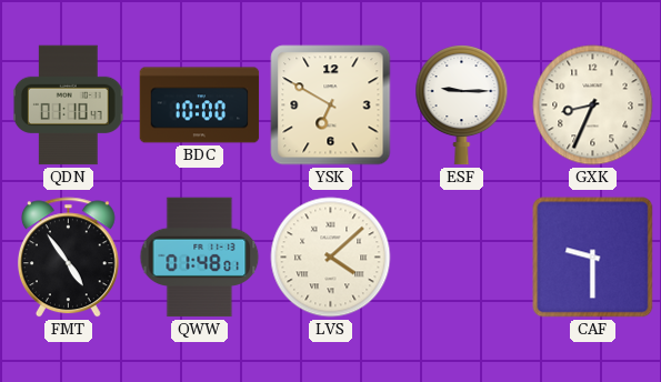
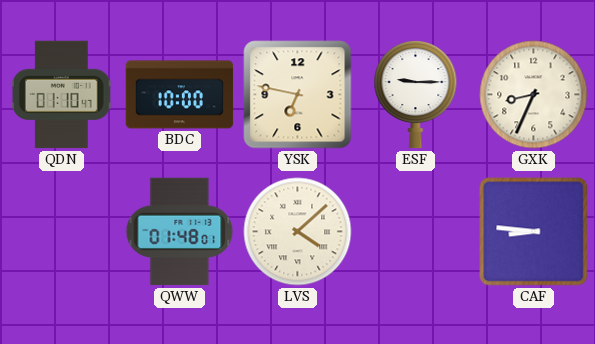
YSK: 6:50 -> 6:47
FMT: 4:54 -> none
CAF: 9:30 -> 8:46
